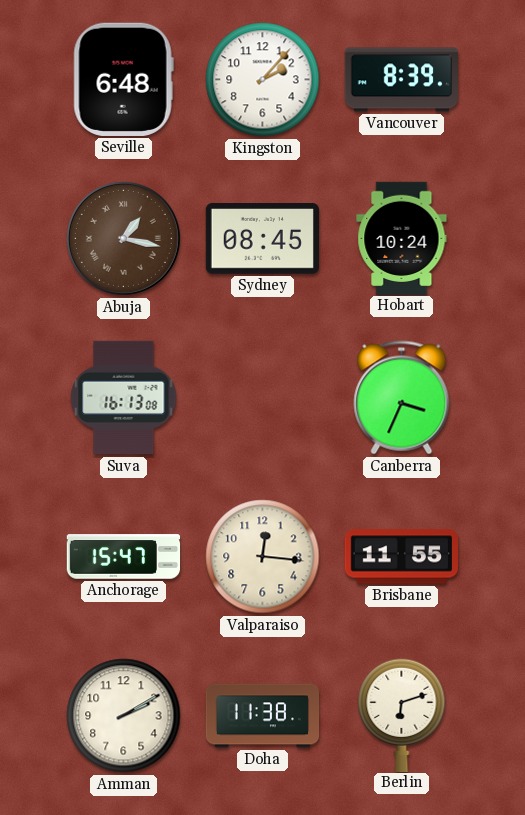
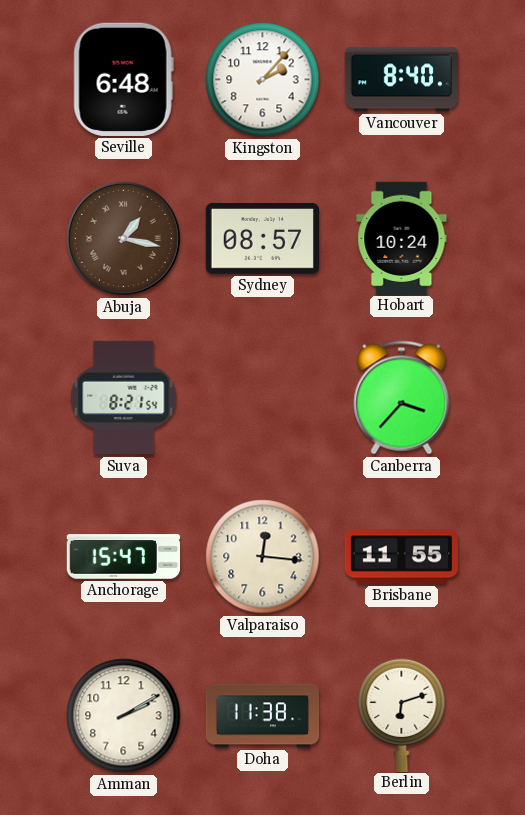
Vancouver: 8:39 -> 8:40
Sydney: 08:45 -> 08:57
Suva: 16:13 -> 8:21
Canberra: 3:34 -> 3:37
